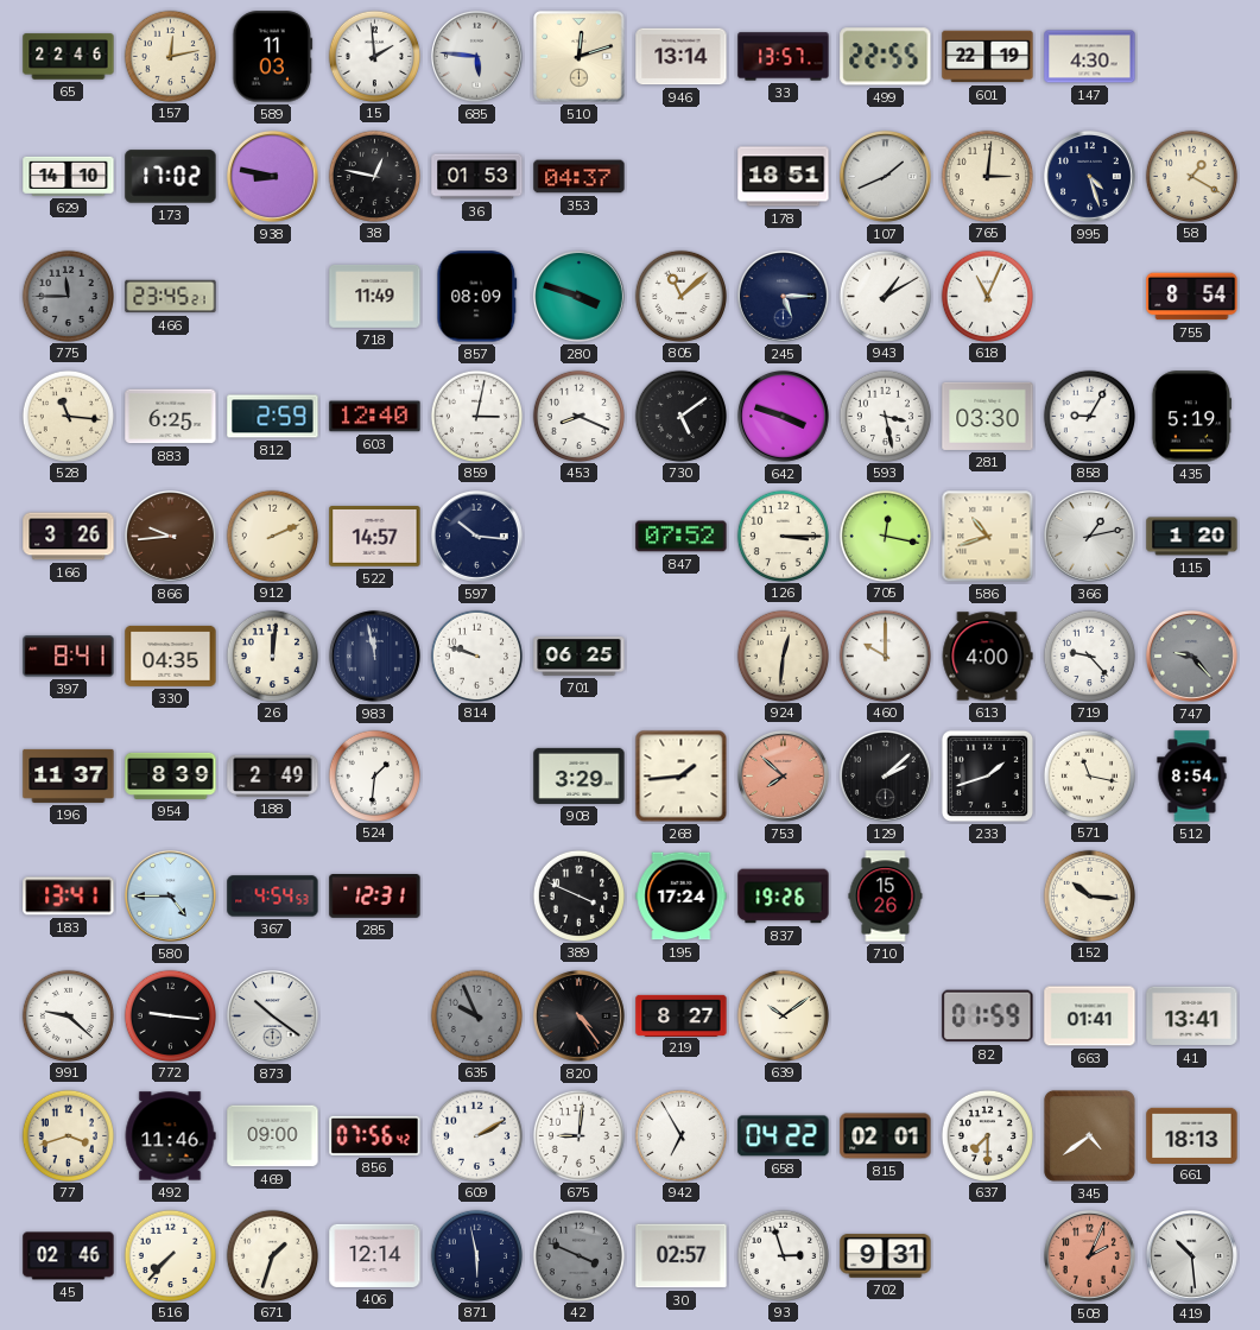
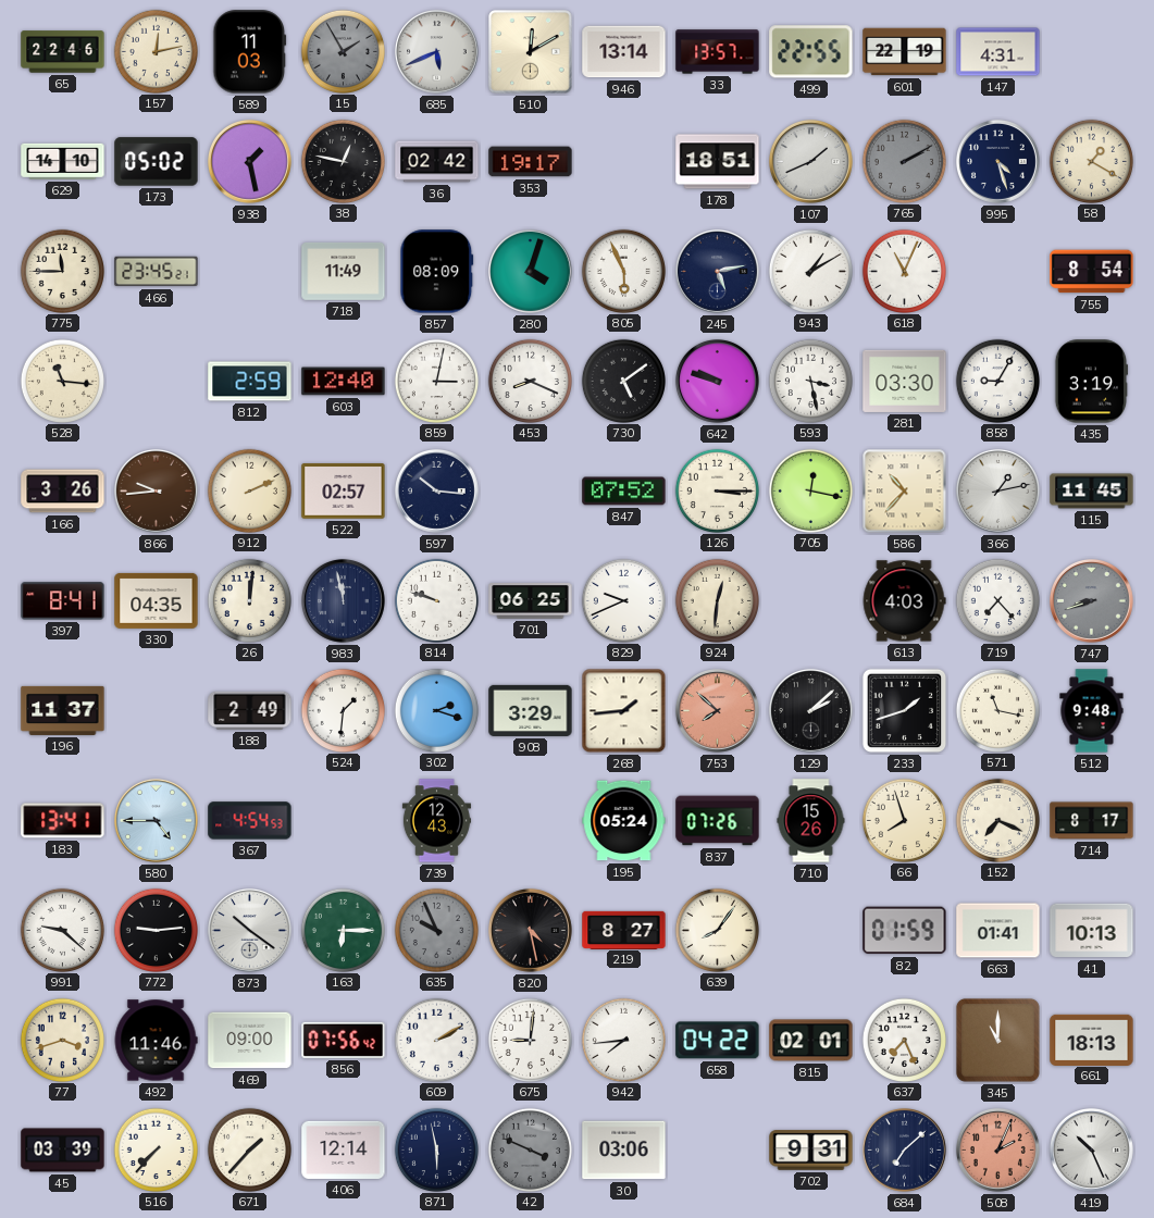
15: 1:59 -> 1:55
15 dial: white -> grey
685: 5:46 -> 5:41
510: 12:12 -> 12:10
147: 4:30 -> 4:31
173: 17:02 -> 05:02
938: 8:47 -> 1:28
36: 01:53 -> 02:42
353: 04:37 -> 19:17
765: 3:01 -> 2:10
765 dial: cream -> grey
775 dial: grey -> cream
280: 3:48 -> 4:03
805: 11:08 -> 5:56
245: 5:15 -> 5:13
883: 6:25 -> none
642: 3:48 -> 9:48
435: 5:19 -> 3:19
522: 14:57 -> 02:57
586: 10:42 -> 10:37
115: 1:20 -> 11:45
829: none -> 9:41
460: 10:00 -> none
613: 4:00 -> 4:03
719: 9:23 -> 7:23
747: 9:23 -> 8:42
954: 8:39 -> none
302: none -> 2:18
512: 8:54 -> 9:48
285: 12:31 -> none
739: none -> 12:43
389: 3:49 -> none
195: 17:24 -> 05:24
837: 19:26 -> 07:26
66: none -> 7:57
152: 10:16 -> 7:19
714: none -> 8:17
772: 9:16 -> 9:14
163: none -> 6:15
820: 4:24 -> 4:28
639: 10:09 -> 8:06
41: 13:41 -> 10:13
942: 6:55 -> 7:44
637: 7:30 -> 7:26
345: 4:39 -> 11:00
45: 02:46 -> 03:39
671: 1:33 -> 1:37
30: 02:57 -> 03:06
93: 2:57 -> none
684: none -> 7:08
419: 10:29 -> 10:26
